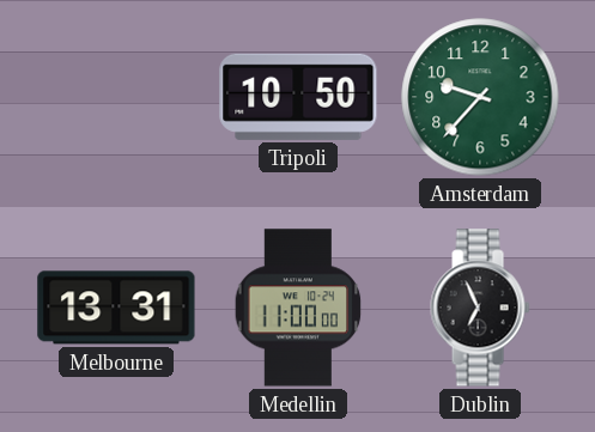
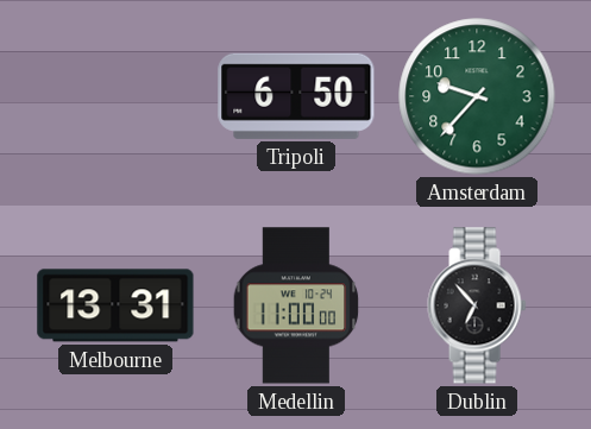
Tripoli: 10:50 -> 6:50
Dublin: 6:56 -> 6:53
